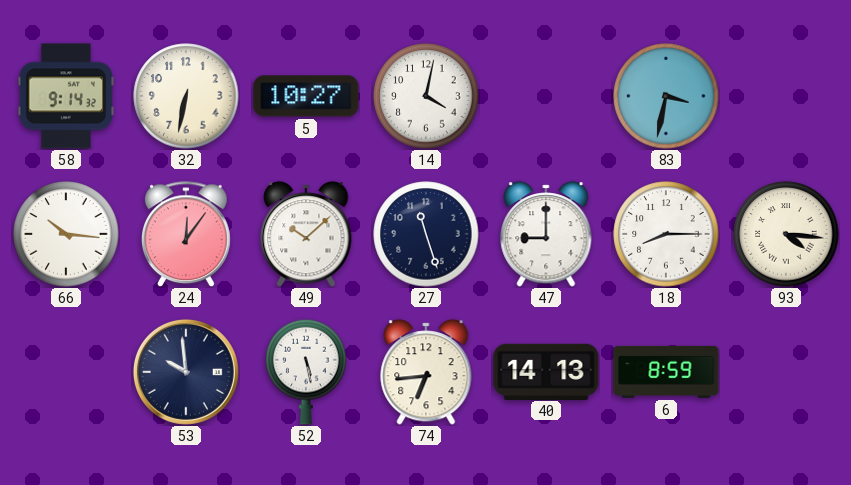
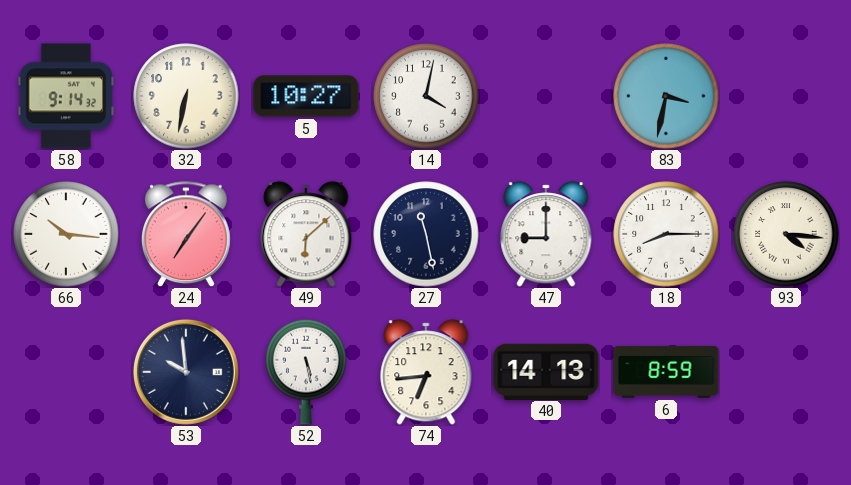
24: 12:06 -> 7:06
49: 10:08 -> 6:08
27: 11:27 -> 11:28
